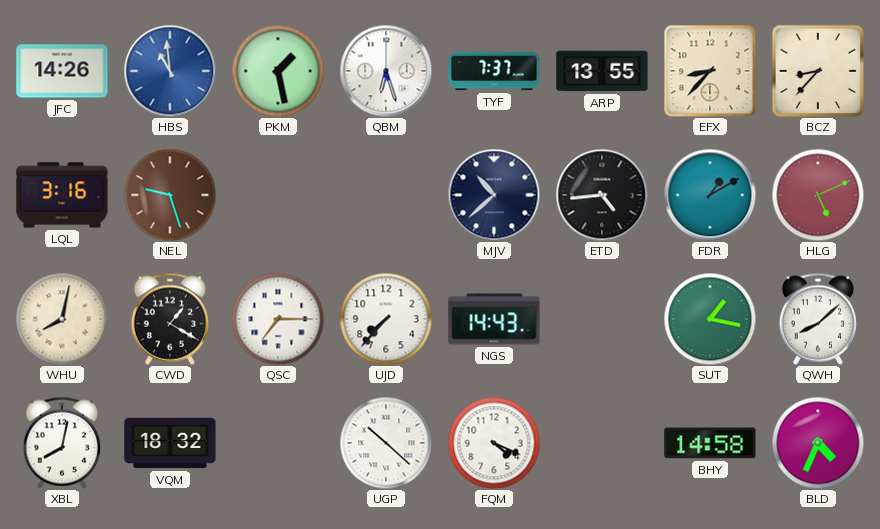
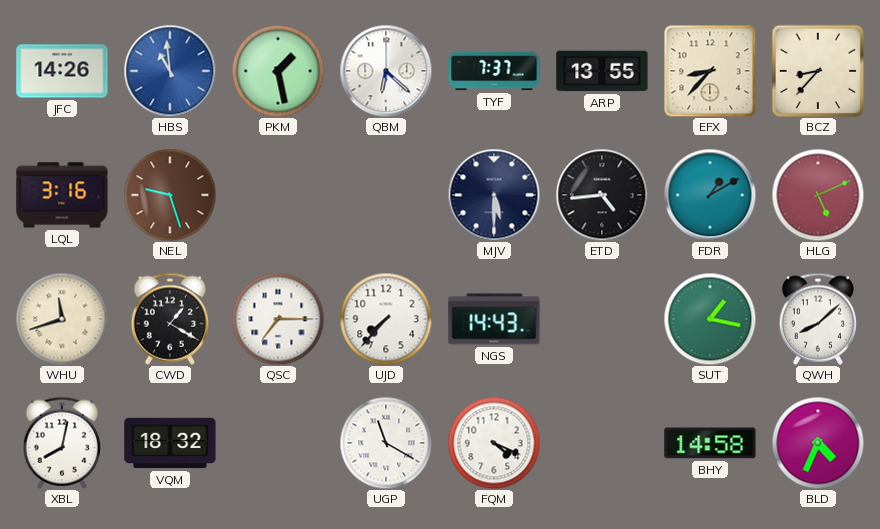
QBM: 6:27 -> 6:22
MJV: 10:38 -> 5:30
WHU: 8:02 -> 11:42
UGP: 10:22 -> 11:20
